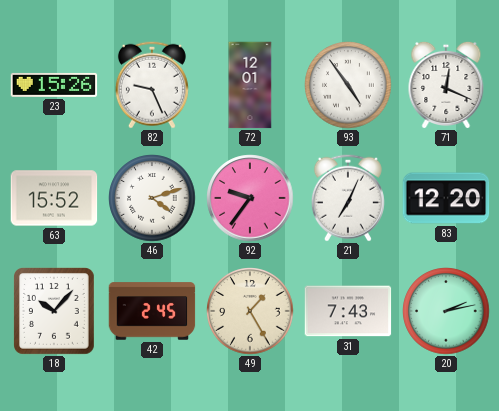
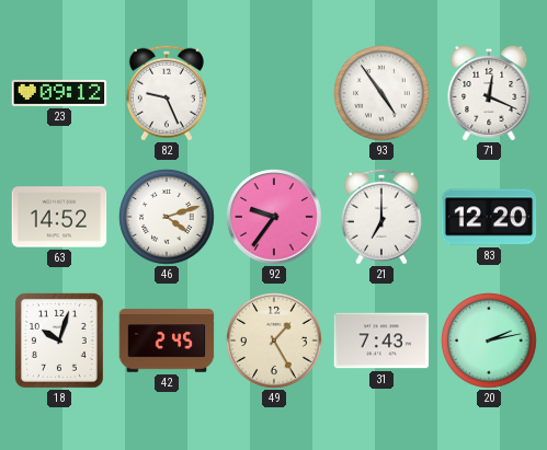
23: 15:26 -> 09:12
72: 12:01 -> none
63: 15:52 -> 14:52
21: 7:04 -> 7:00
18: 10:07 -> 10:03
